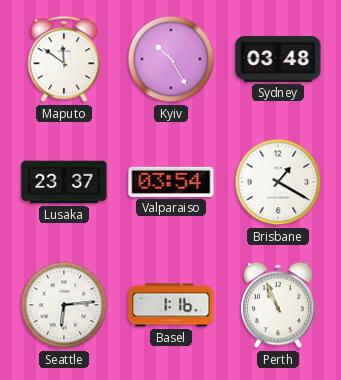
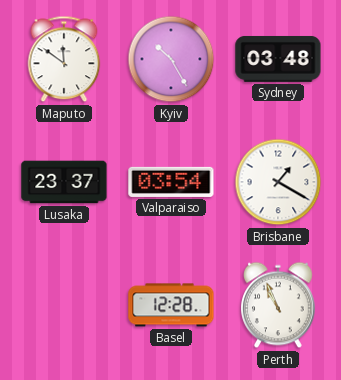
Seattle: 6:14 -> none
Basel: 1:16 -> 12:28
